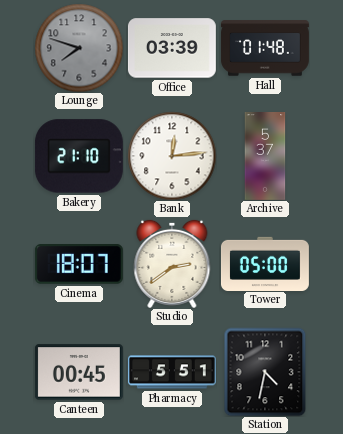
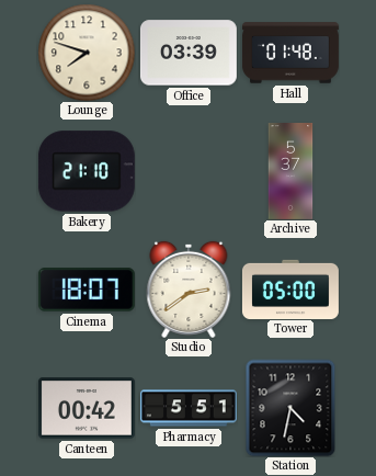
Lounge dial: grey -> cream
Bank: 12:14 -> none
Canteen: 00:45 -> 00:42
